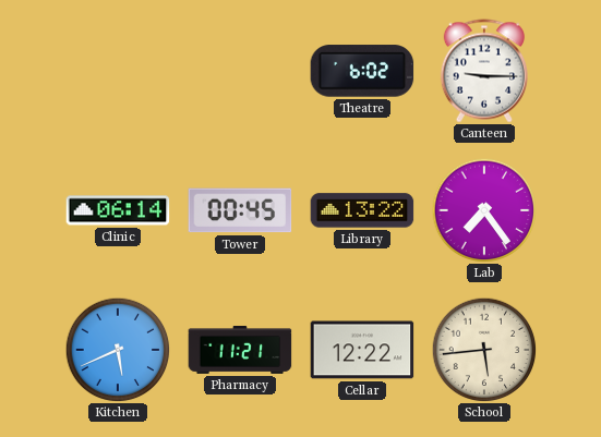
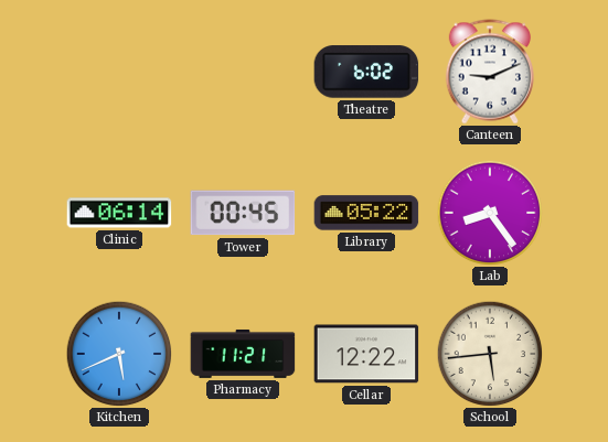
Canteen: 9:15 -> 9:11
Library: 13:22 -> 05:22
Lab: 7:24 -> 8:24
